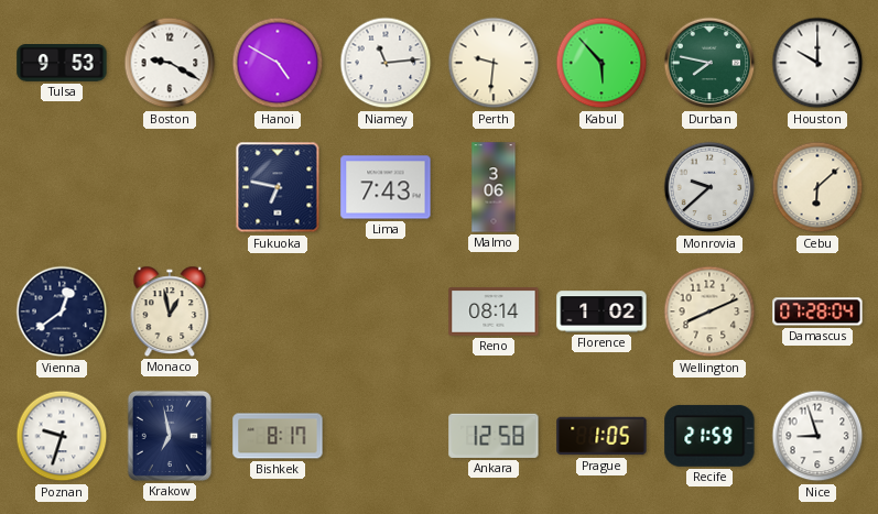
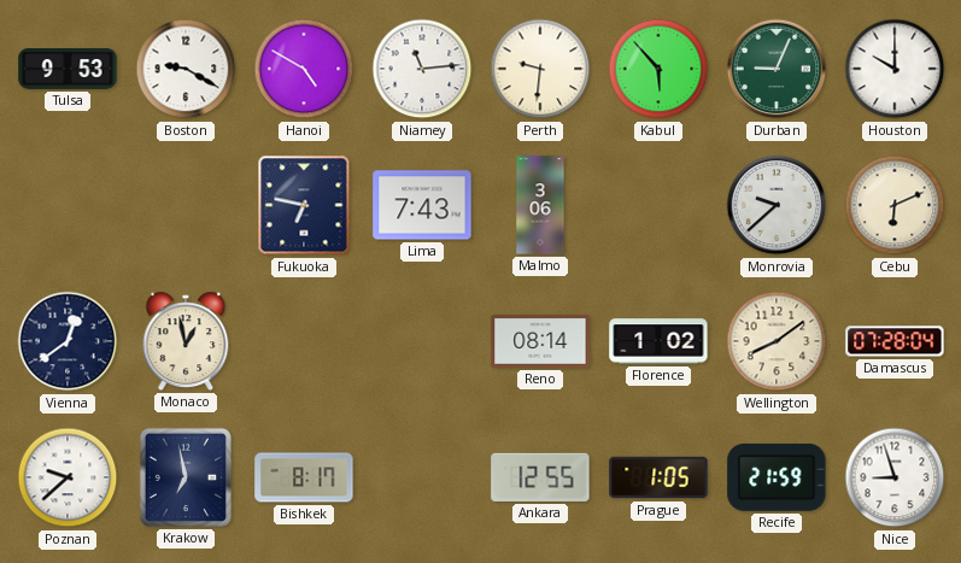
Durban: 7:47 -> 9:04
Cebu: 6:08 -> 6:11
Wellington: 8:11 -> 8:09
Poznan: 9:33 -> 9:38
Ankara: 12:58 -> 12:55
